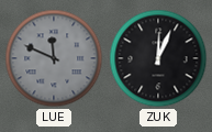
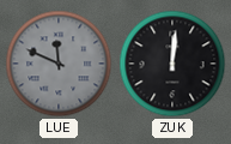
ZUK: 12:04 -> 12:01
